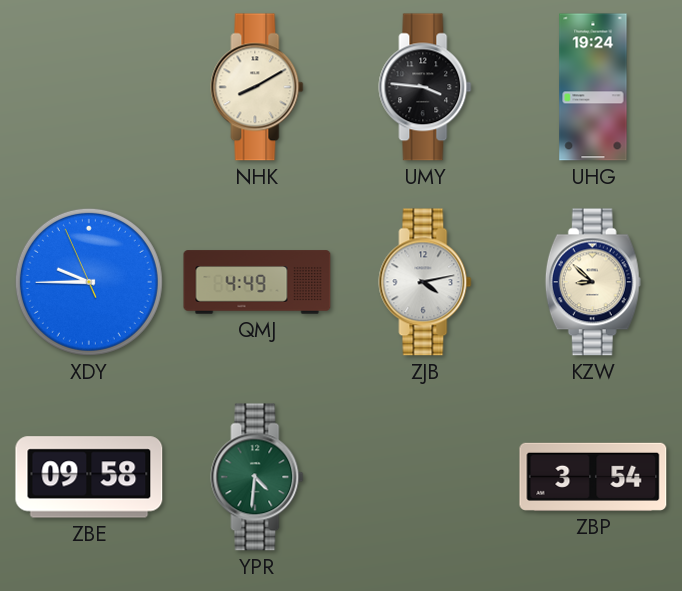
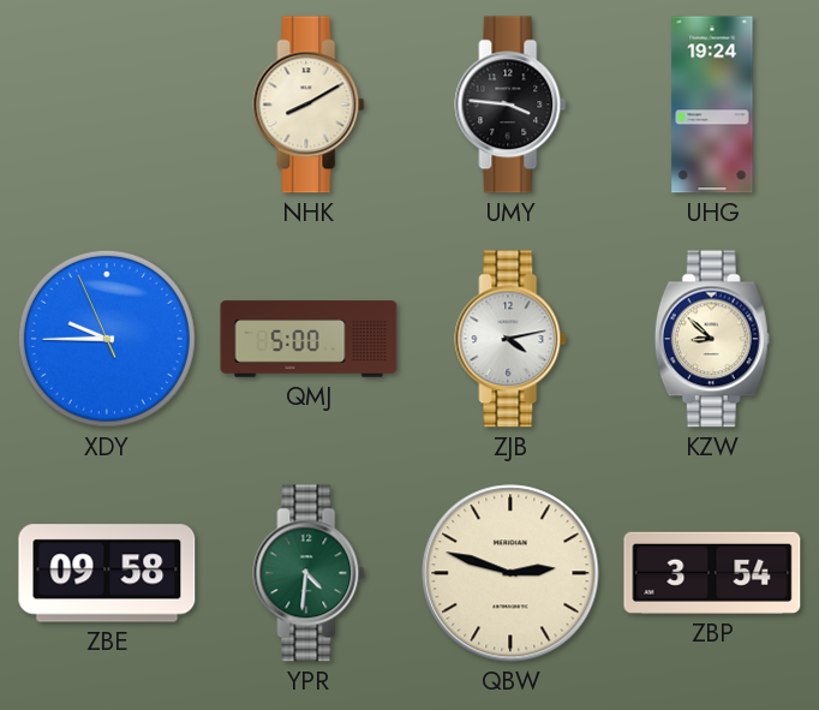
QMJ: 4:49 -> 5:00
QBW: none -> 2:48
